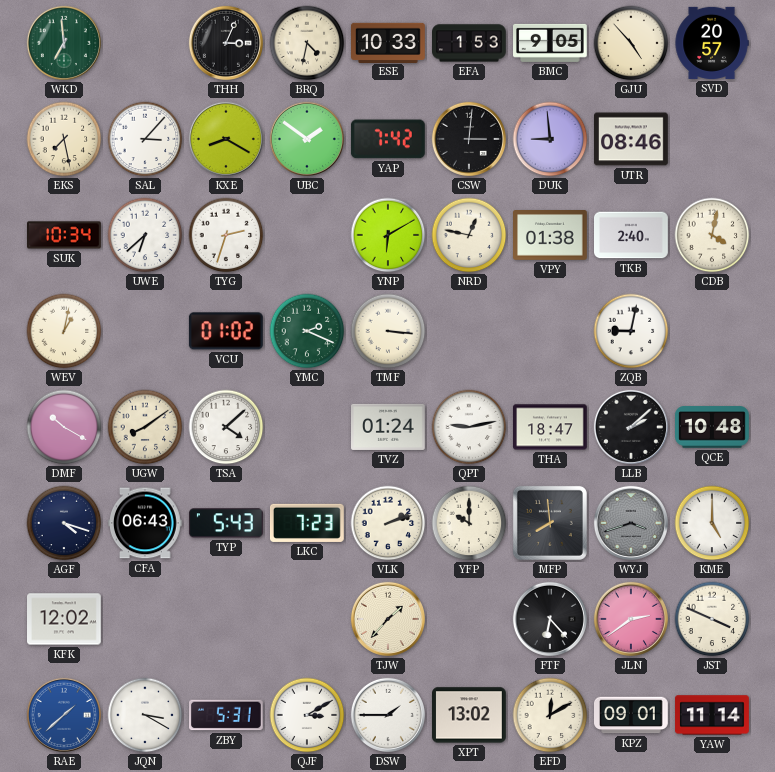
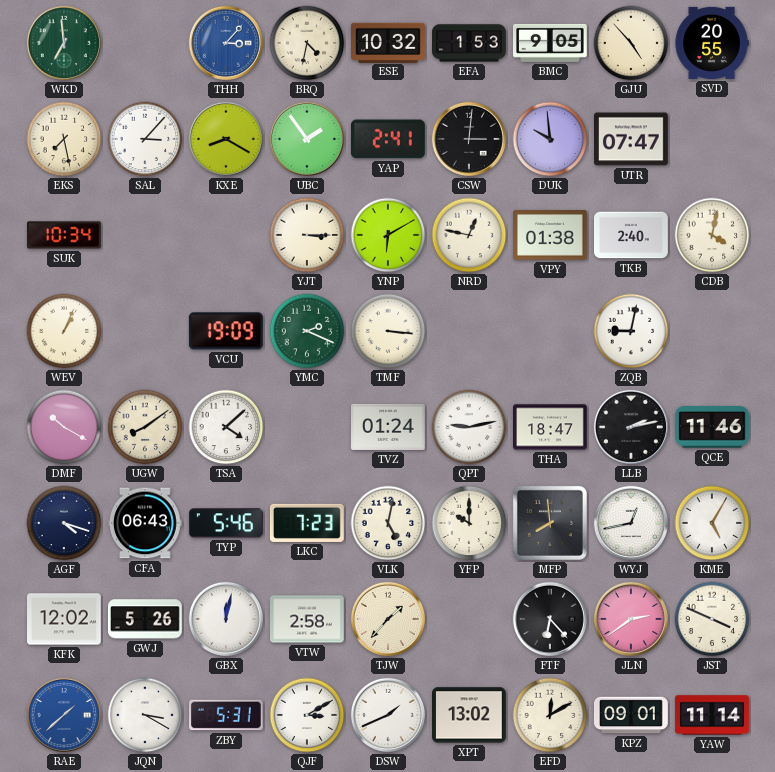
THH: 3:04 -> 3:07
THH dial: black -> blue
ESE: 10:33 -> 10:32
SVD: 20:57 -> 20:55
UBC: 1:51 -> 1:54
YAP: 7:42 -> 2:41
DUK: 8:59 -> 9:59
UTR: 08:46 -> 07:47
UWE: 6:38 -> none
TYG: 2:33 -> none
YJT: none -> 3:15
WEV: 1:02 -> 1:04
VCU: 01:02 -> 19:09
LLB: 2:08 -> 2:13
QCE: 10:48 -> 11:46
TYP: 5:43 -> 5:46
VLK: 2:12 -> 5:02
WYJ: 3:42 -> 12:43
WYJ dial: grey -> white
KME: 5:00 -> 5:05
GWJ: none -> 5:26
GBX: none -> 12:02
VTW: none -> 2:58
DSW: 1:45 -> 1:41
